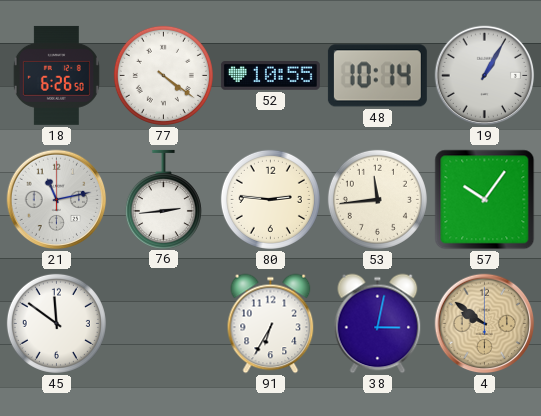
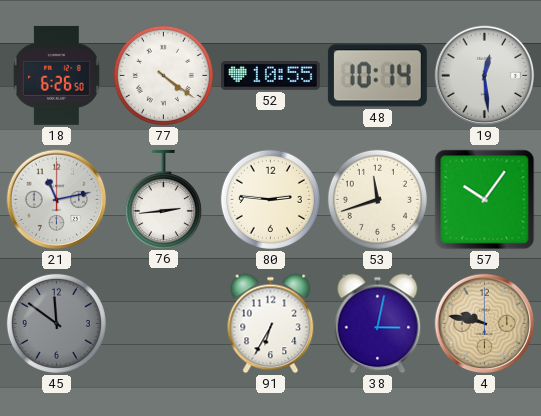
19: 1:05 -> 12:29
53: 11:44 -> 11:42
45 dial: white -> grey
4: 9:51 -> 9:47
